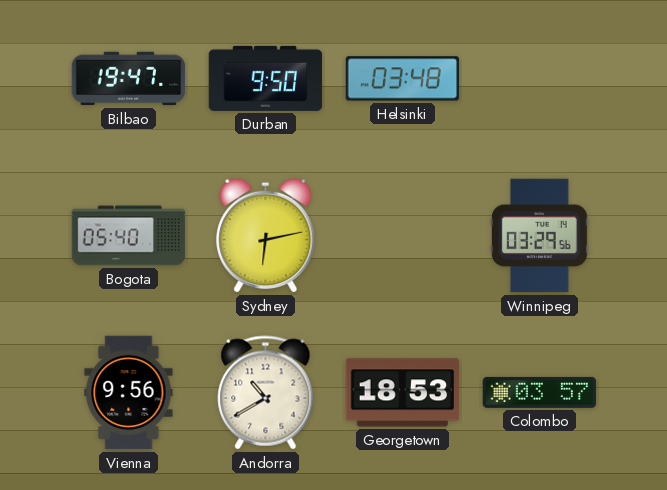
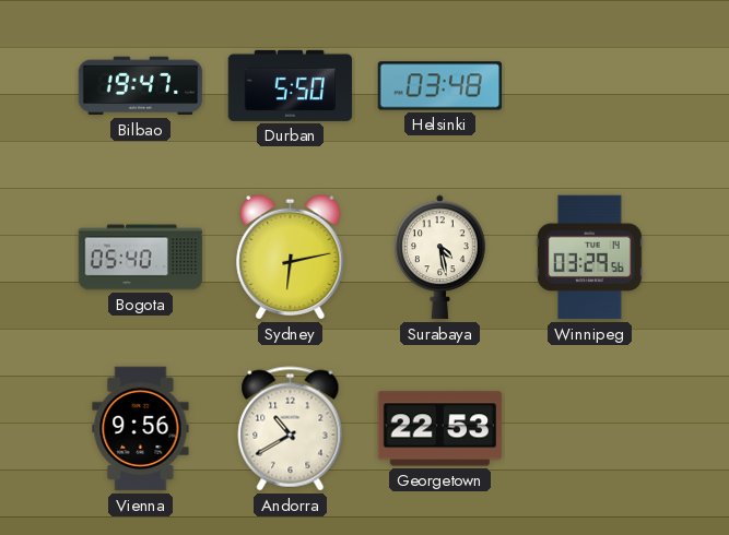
Durban: 9:50 -> 5:50
Surabaya: none -> 4:28
Georgetown: 18:53 -> 22:53
Colombo: 03:57 -> none
